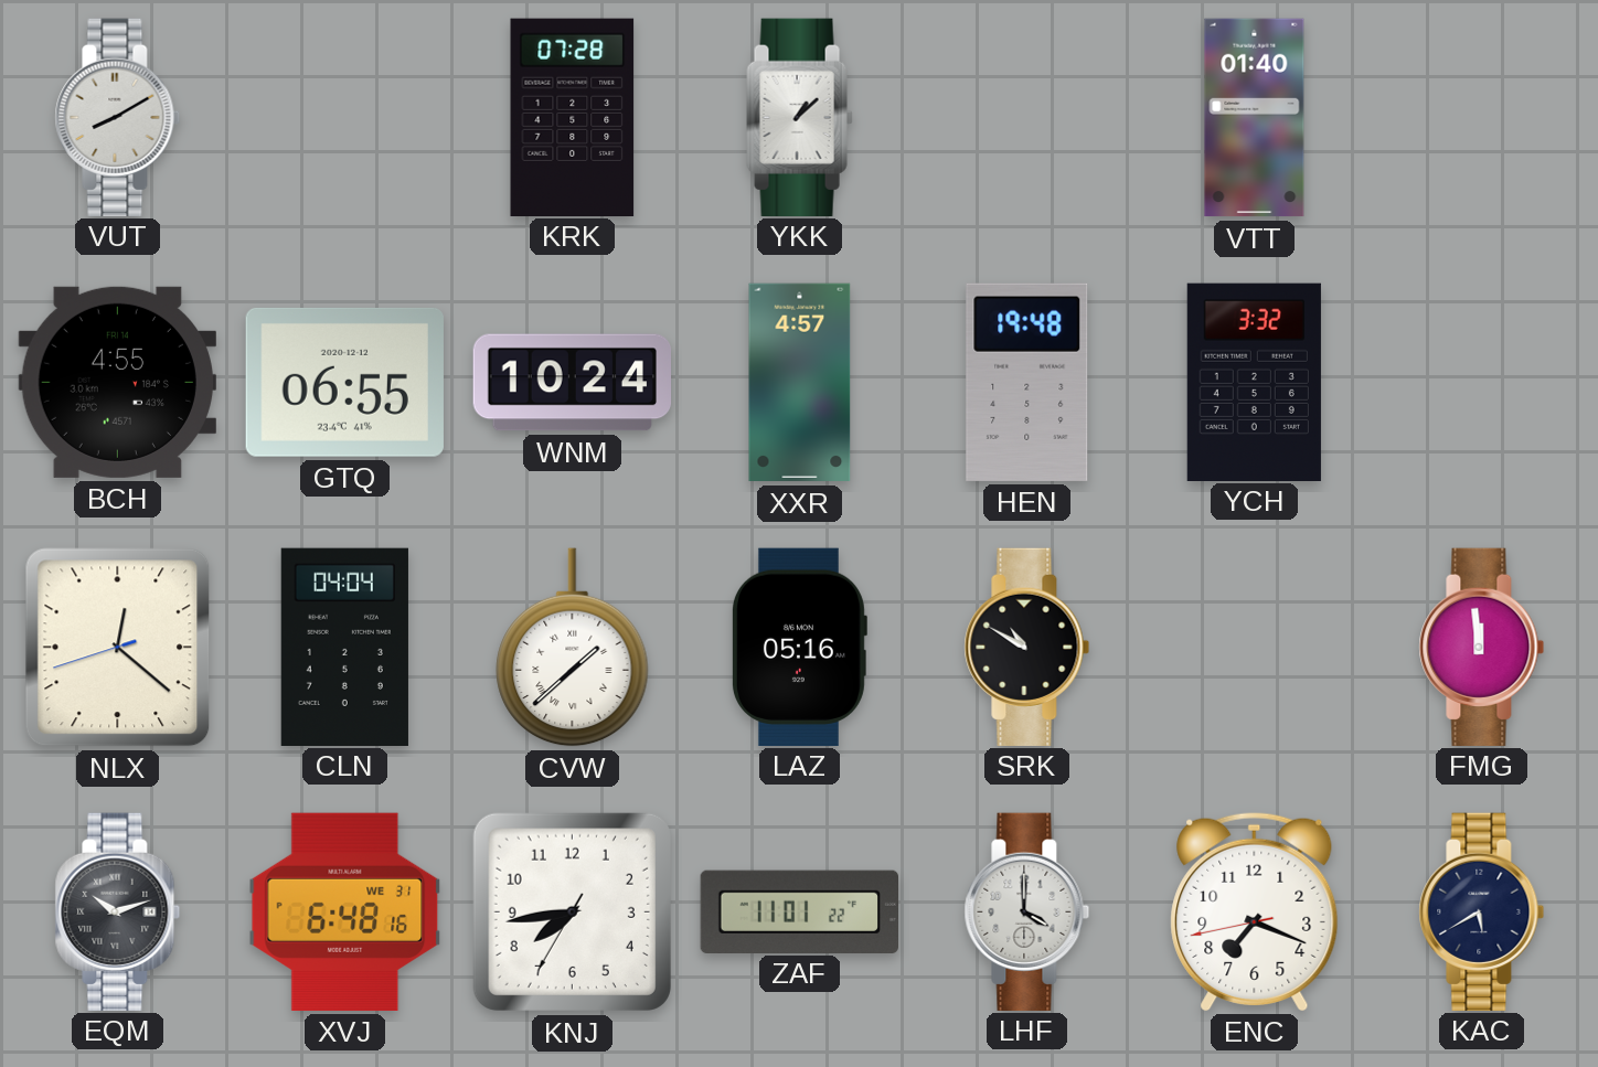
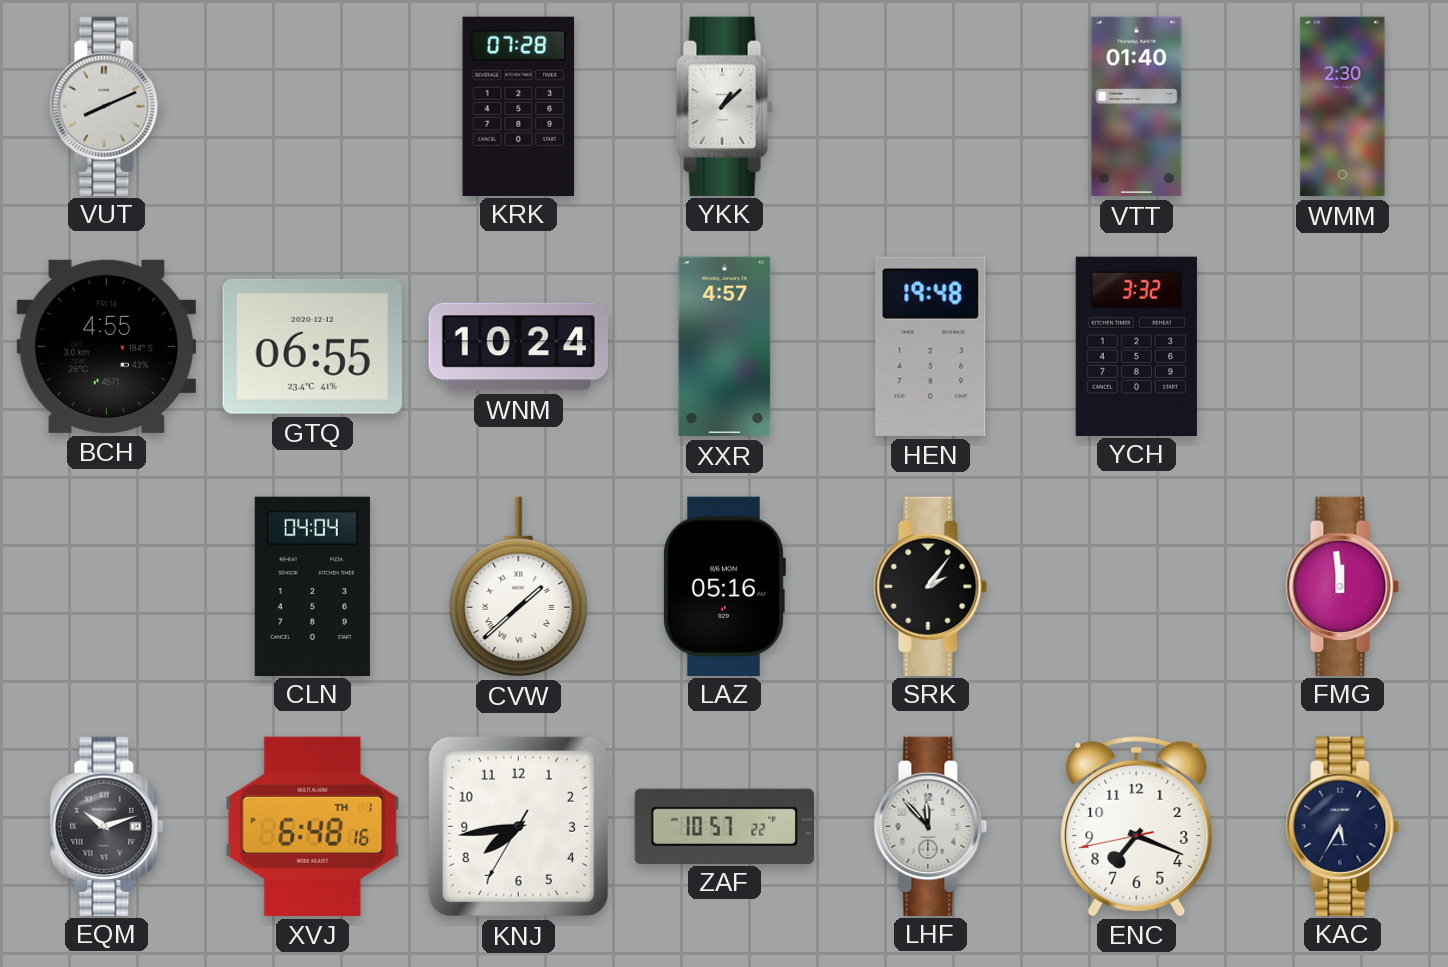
VUT: 8:10 -> 8:11
WMM: none -> 2:30
NLX: 12:21 -> none
SRK: 10:50 -> 2:06
XVJ date: WE 31 -> TH 1
ZAF: 11:01 -> 10:57
LHF: 4:00 -> 11:53
KAC: 5:40 -> 5:35
